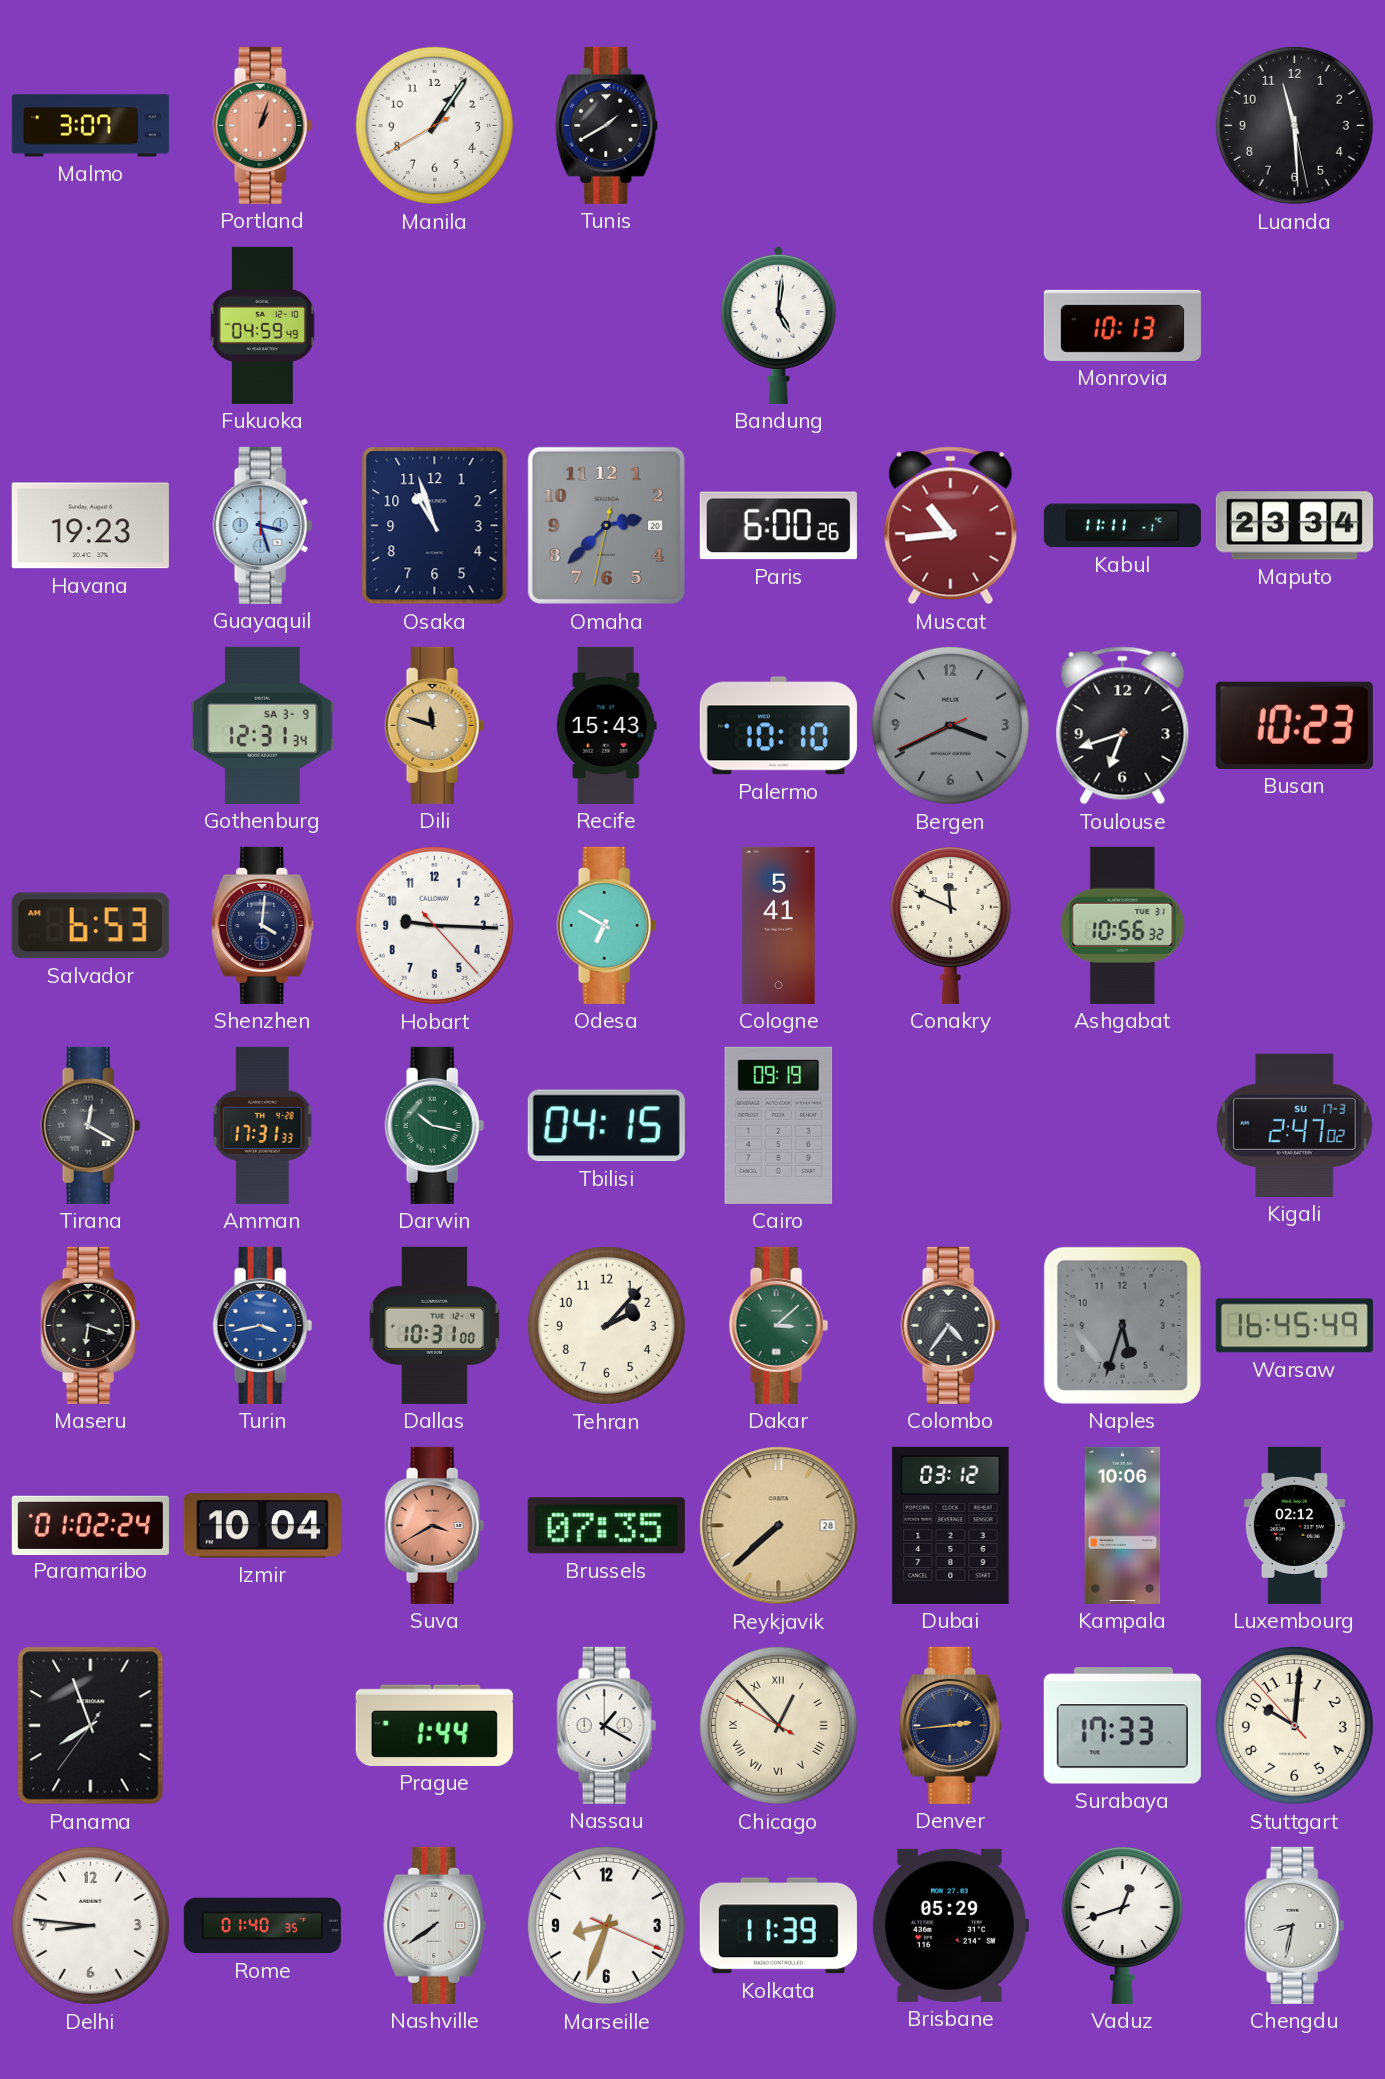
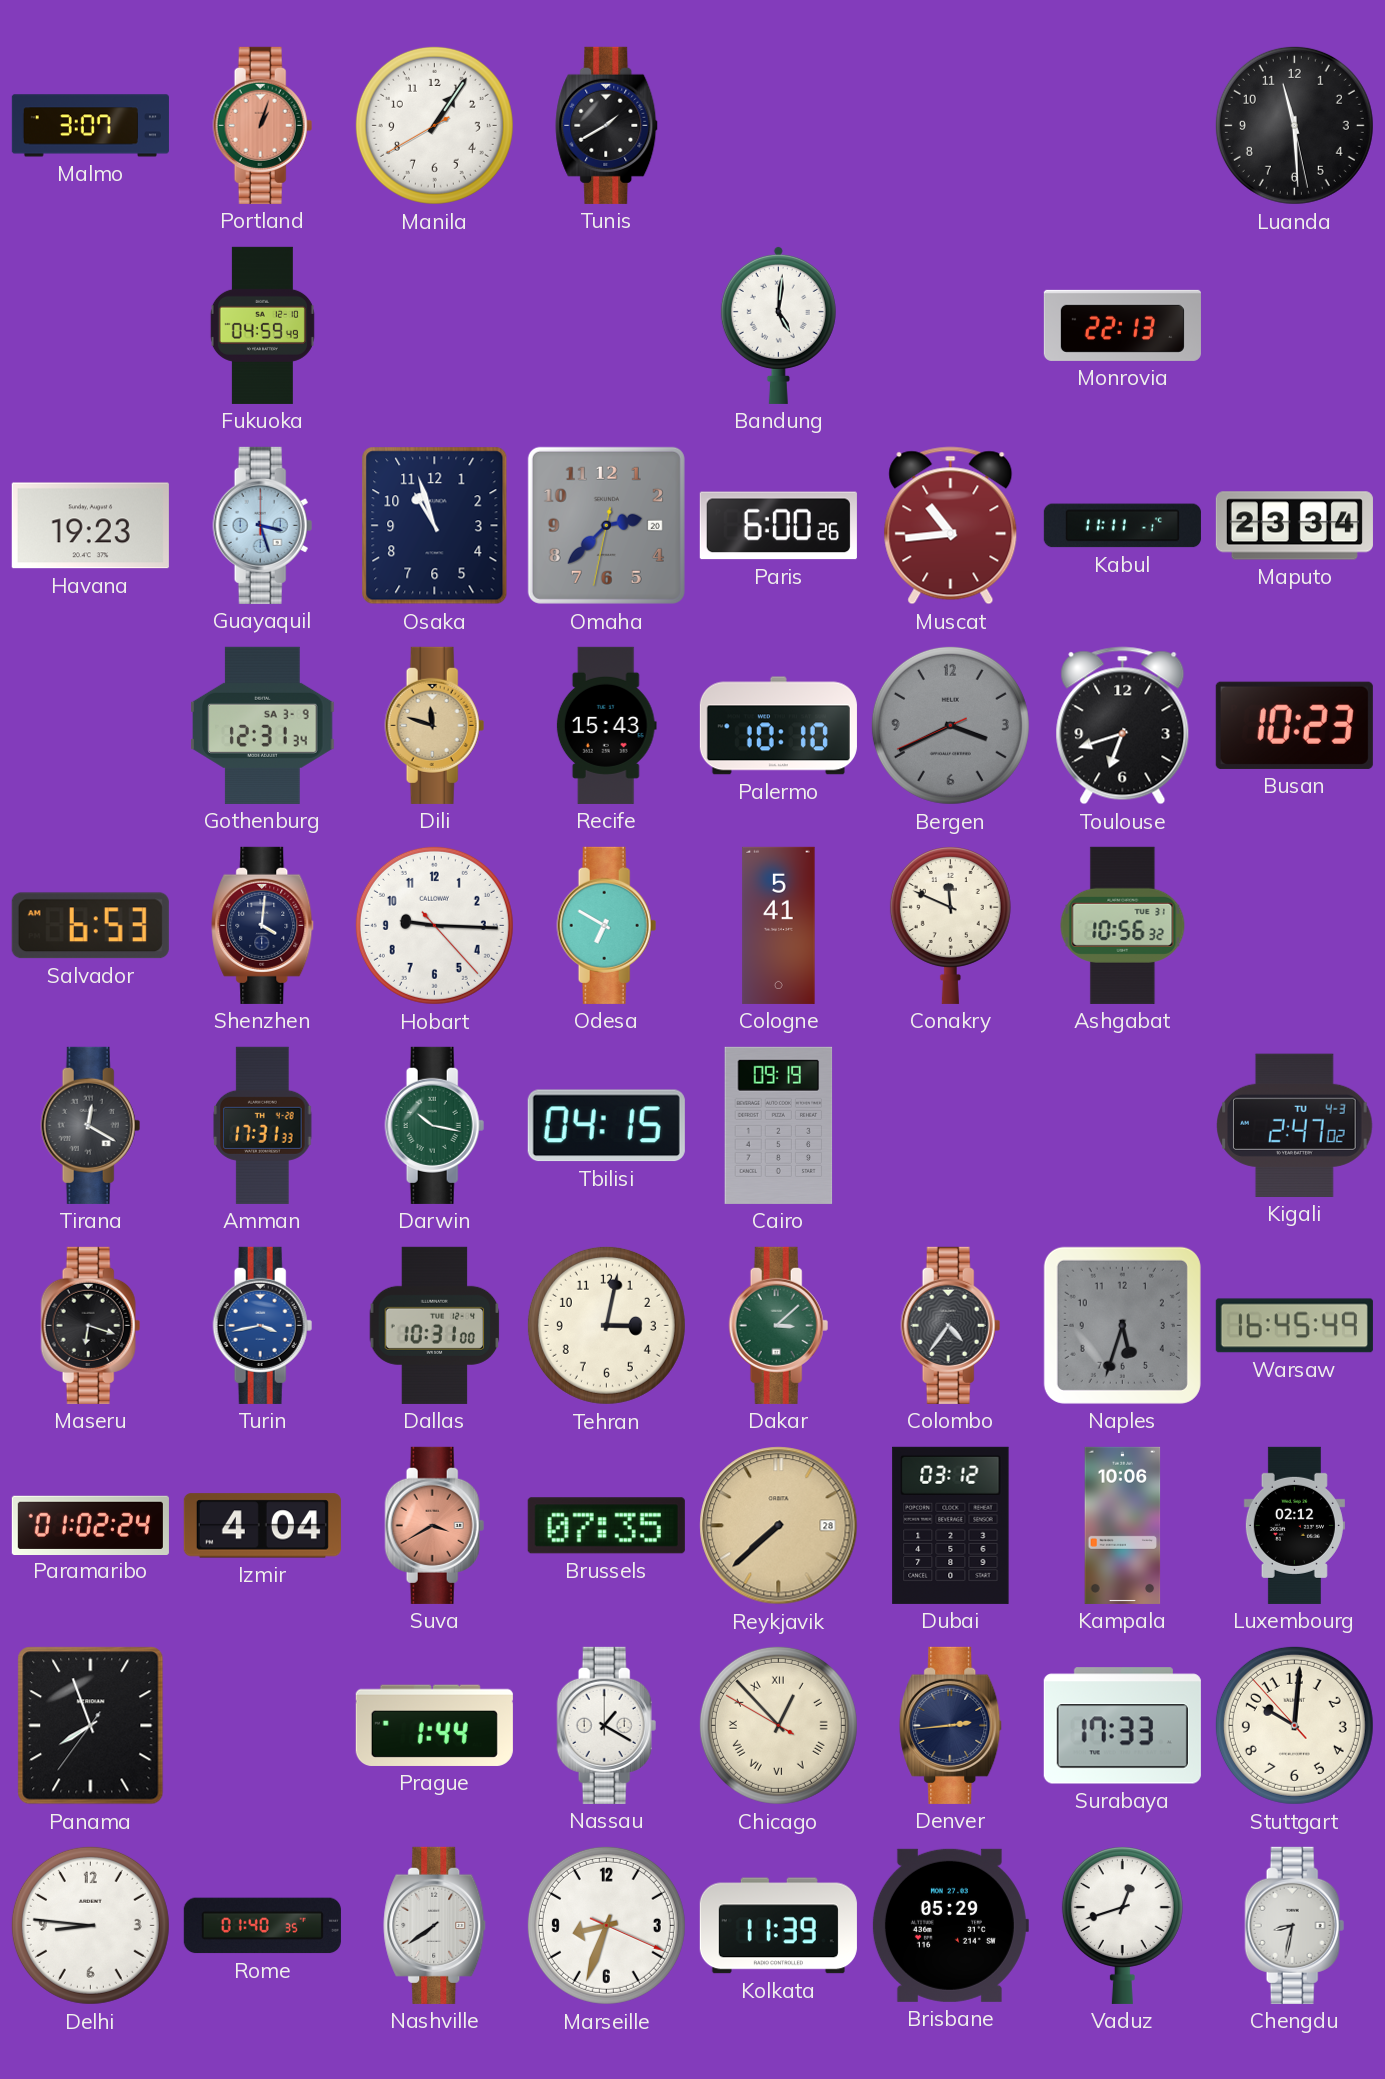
Monrovia: 10:13 -> 22:13
Kigali date: SU 17-3 -> TU 4-3
Tehran: 2:07 -> 3:02
Izmir: 10:04 -> 4:04
